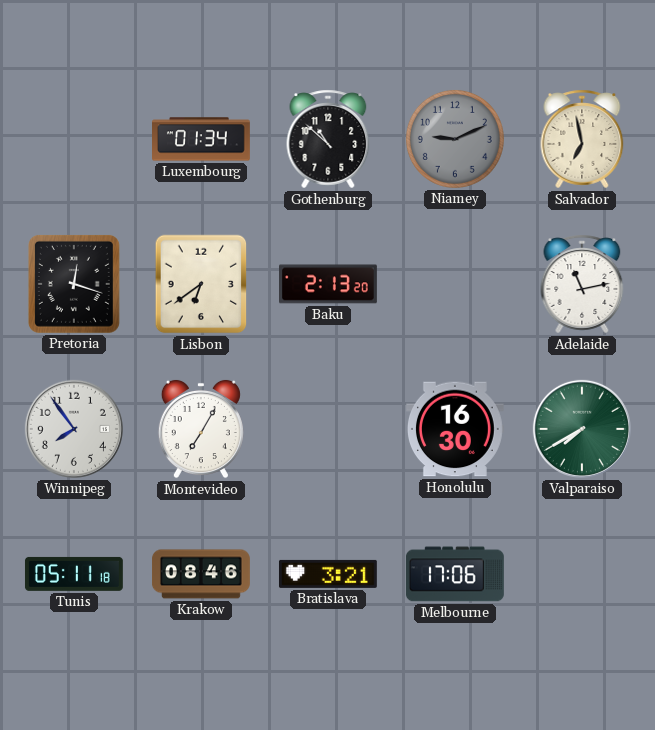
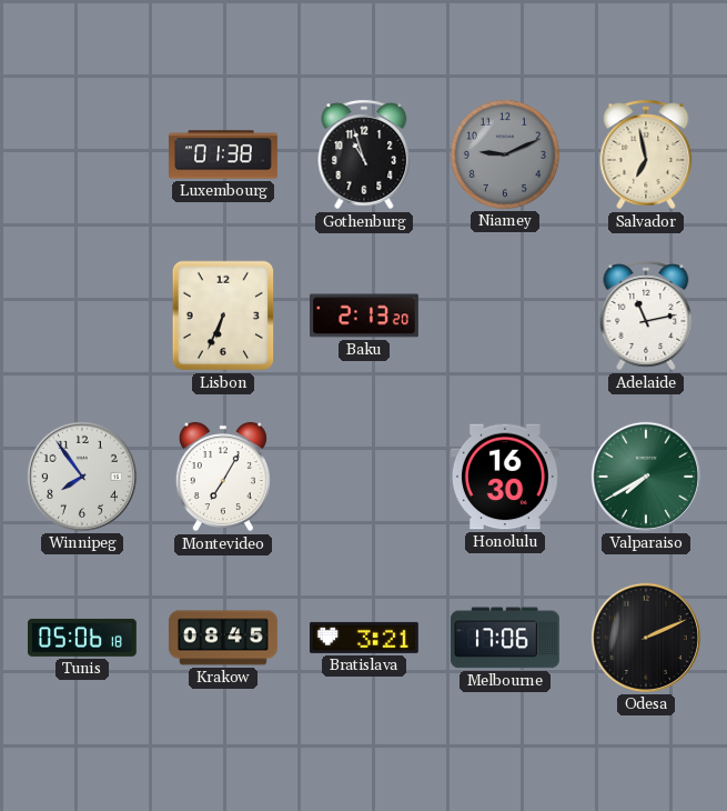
Luxembourg: 01:34 -> 01:38
Gothenburg: 10:52 -> 10:57
Pretoria: 12:18 -> none
Lisbon: 6:39 -> 6:34
Tunis: 05:11 -> 05:06
Krakow: 08:46 -> 08:45
Odesa: none -> 2:11
